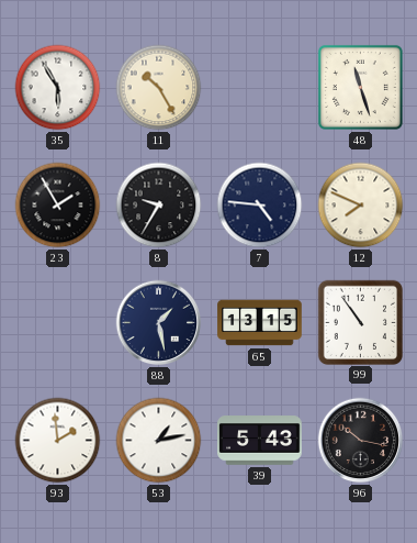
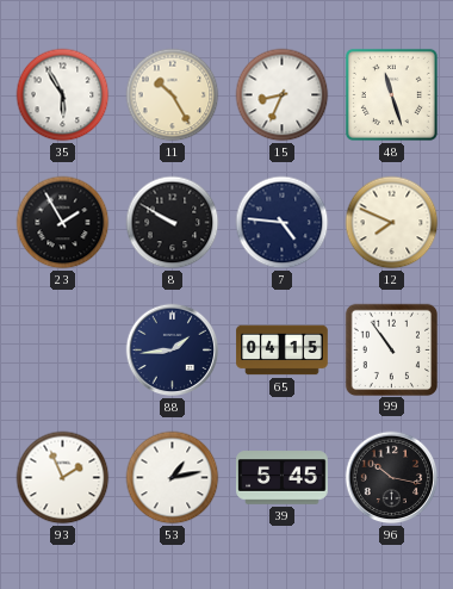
15: none -> 8:34
8: 9:35 -> 9:50
88: 1:28 -> 1:44
65: 13:15 -> 04:15
93: 1:59 -> 1:56
39: 5:43 -> 5:45
